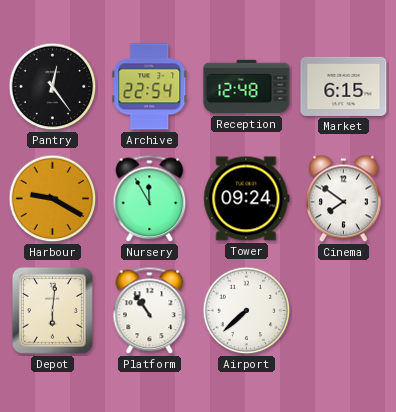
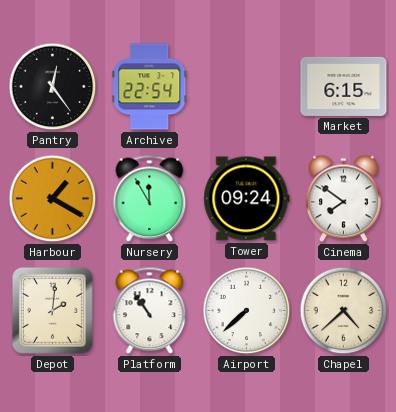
Reception: 12:48 -> none
Harbour: 9:20 -> 1:20
Depot: 6:01 -> 2:01
Chapel: none -> 4:38
